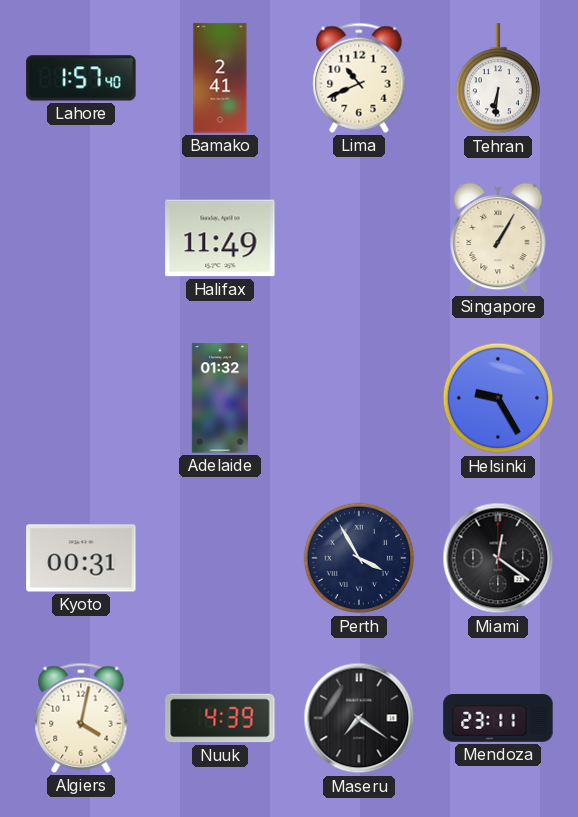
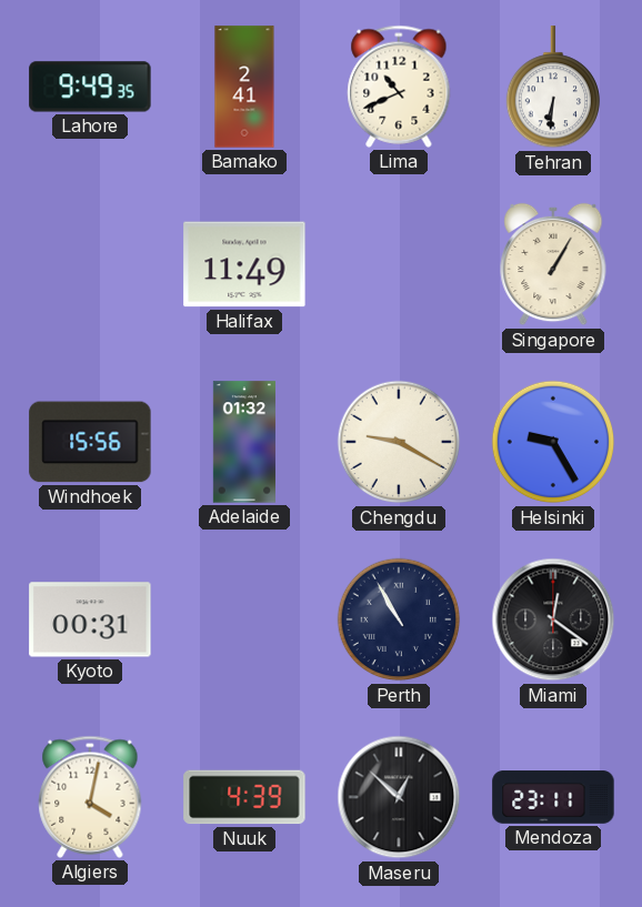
Lahore: 1:57 -> 9:49
Windhoek: none -> 15:56
Chengdu: none -> 9:20
Perth: 3:55 -> 10:55
Maseru: 7:21 -> 12:52
